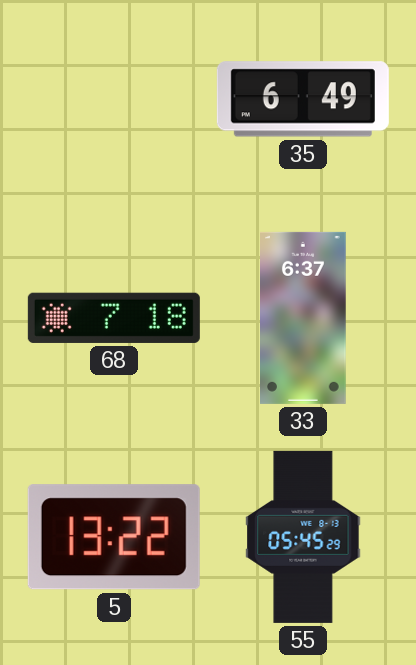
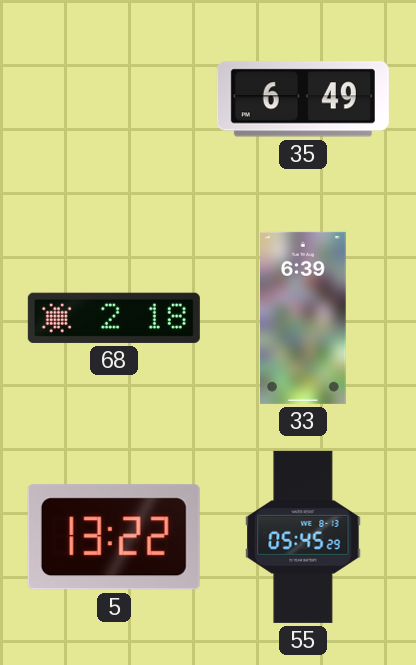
68: 7:18 -> 2:18
33: 6:37 -> 6:39
